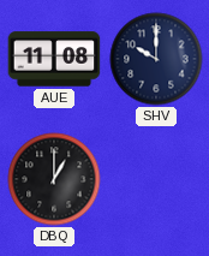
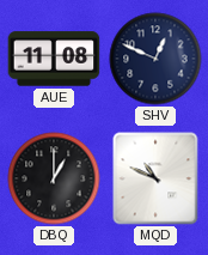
SHV: 10:00 -> 12:49
MQD: none -> 10:49
